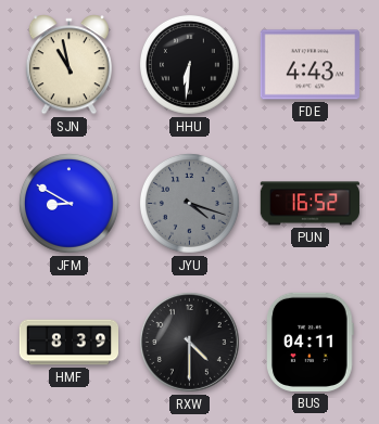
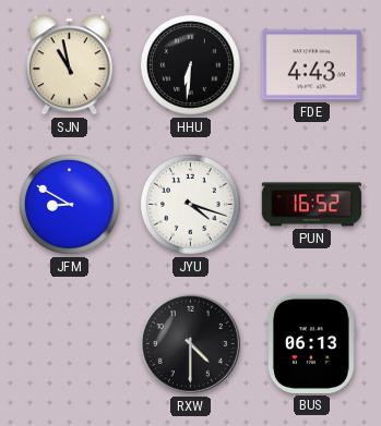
JYU dial: grey -> white
HMF: 8:39 -> none
BUS: 04:11 -> 06:13
